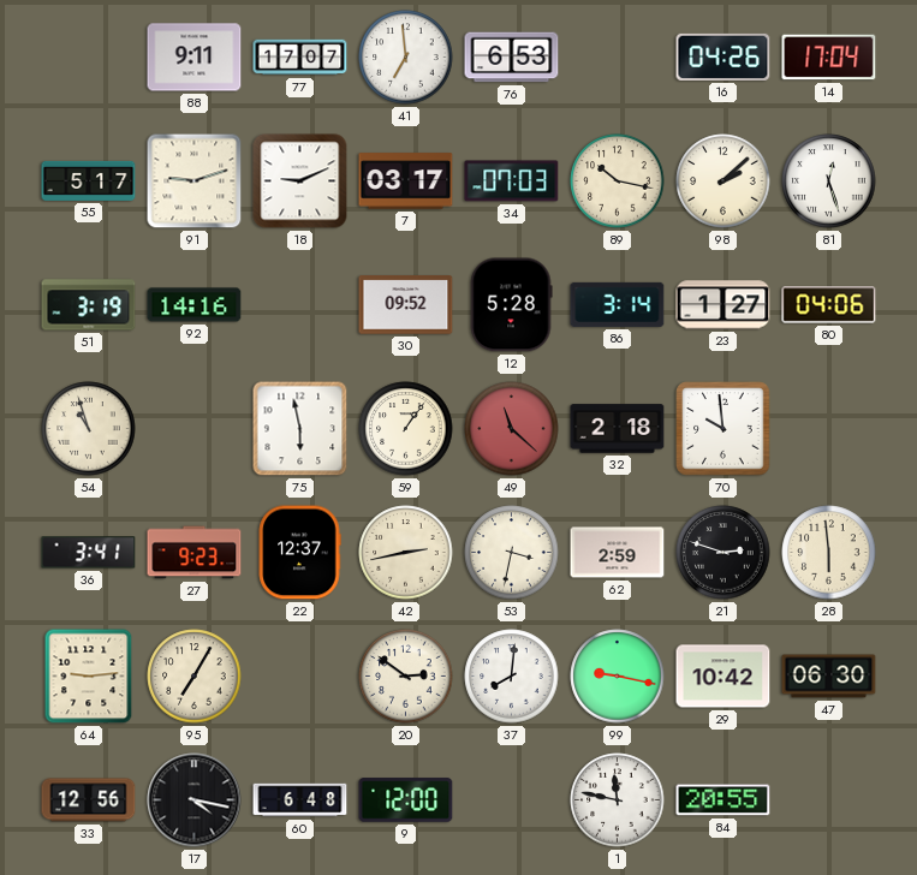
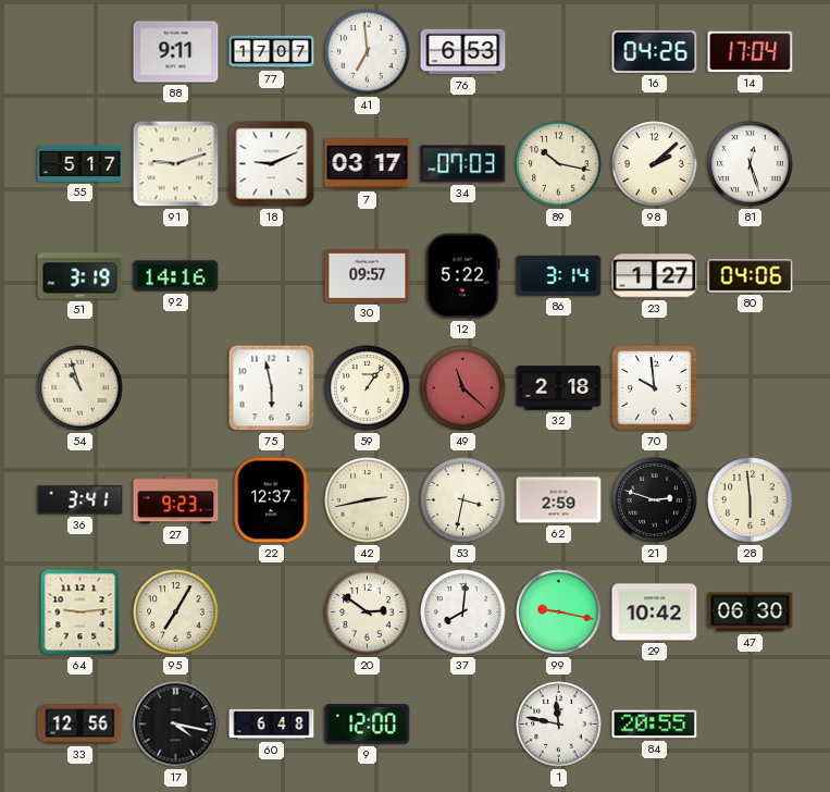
30: 09:52 -> 09:57
12: 5:28 -> 5:22
